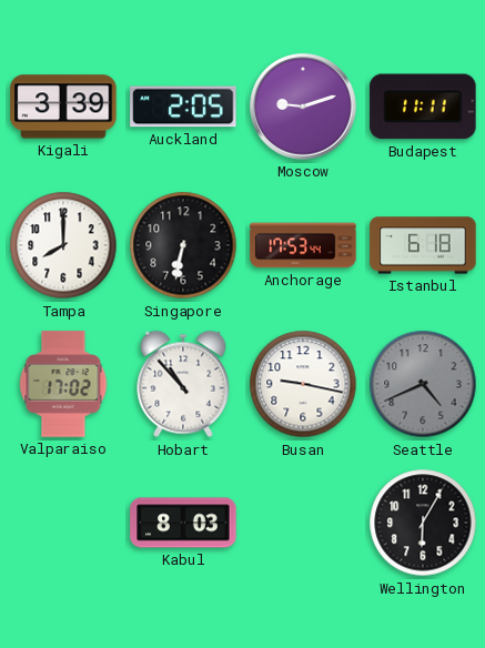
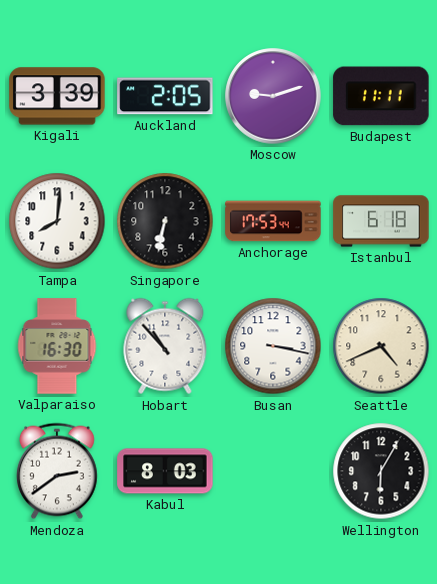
Tampa: 8:00 -> 8:01
Valparaiso: 17:02 -> 16:30
Busan: 9:17 -> 3:17
Seattle dial: grey -> cream
Mendoza: none -> 2:39
